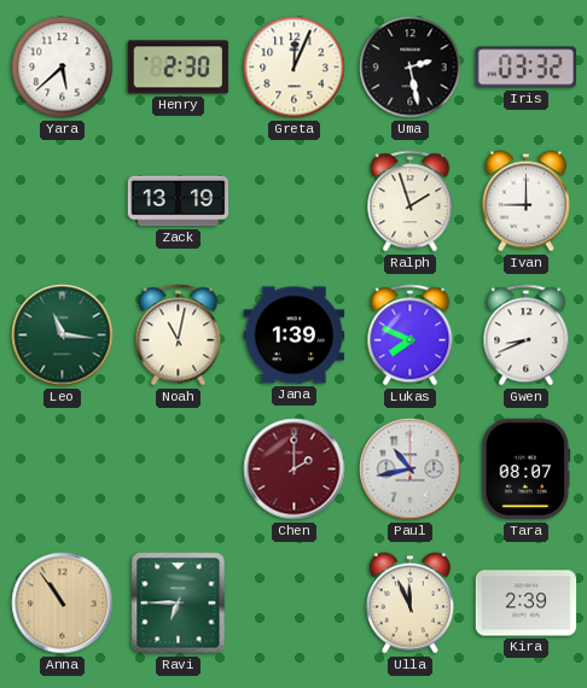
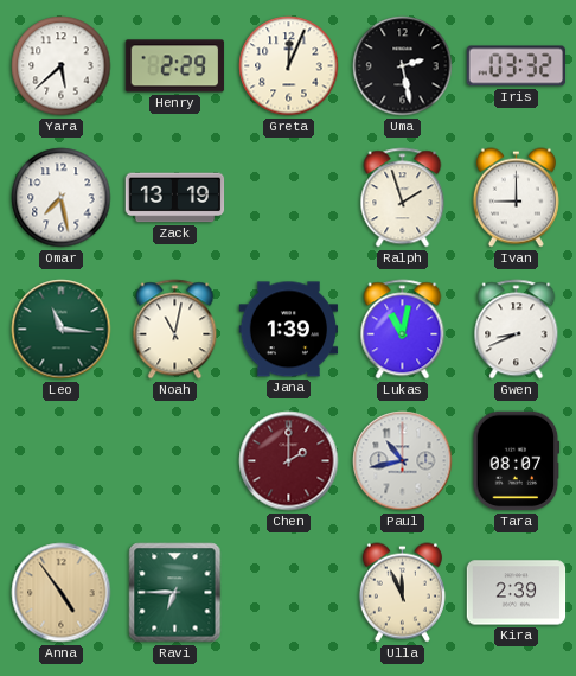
Henry: 2:30 -> 2:29
Omar: none -> 7:28
Lukas: 7:49 -> 11:02
Anna: 10:54 -> 4:54
